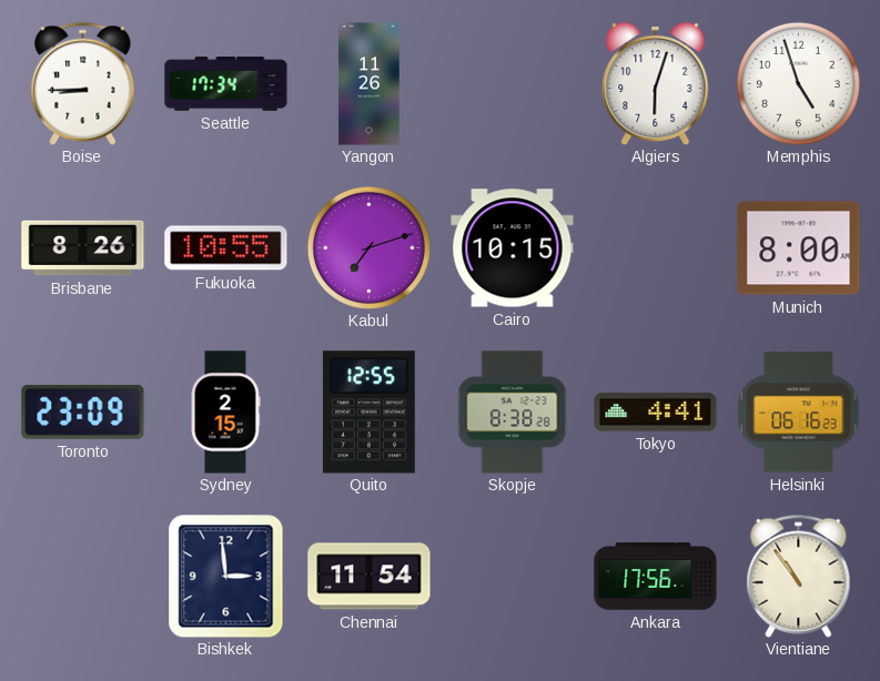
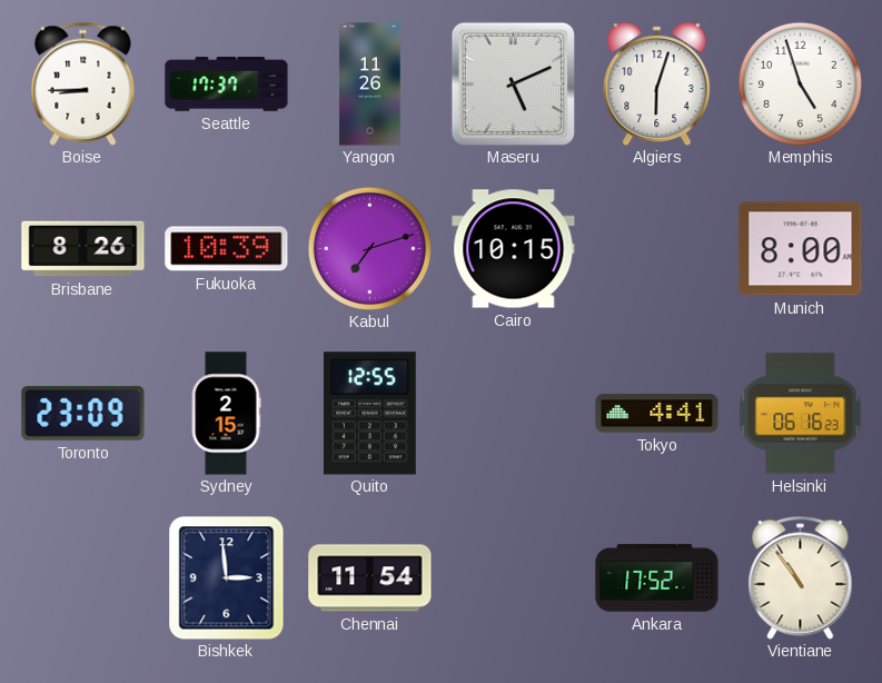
Seattle: 17:34 -> 17:37
Maseru: none -> 5:11
Fukuoka: 10:55 -> 10:39
Skopje: 8:38 -> none
Ankara: 17:56 -> 17:52
